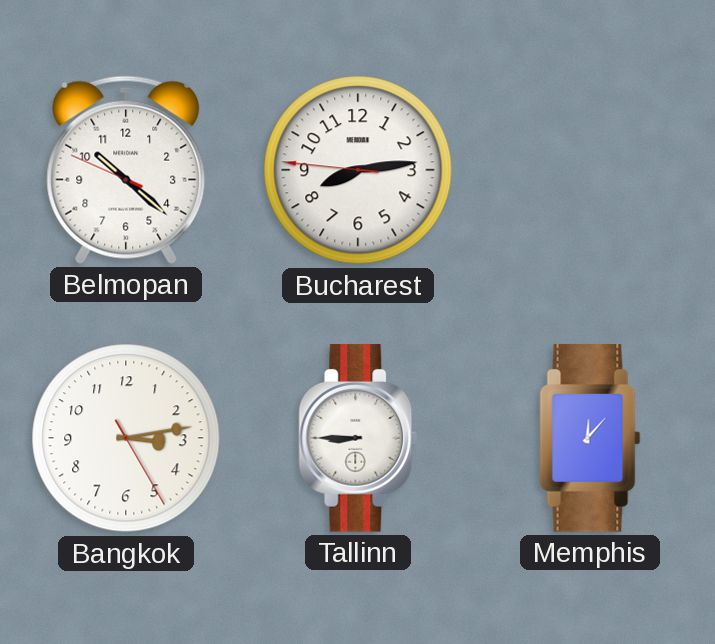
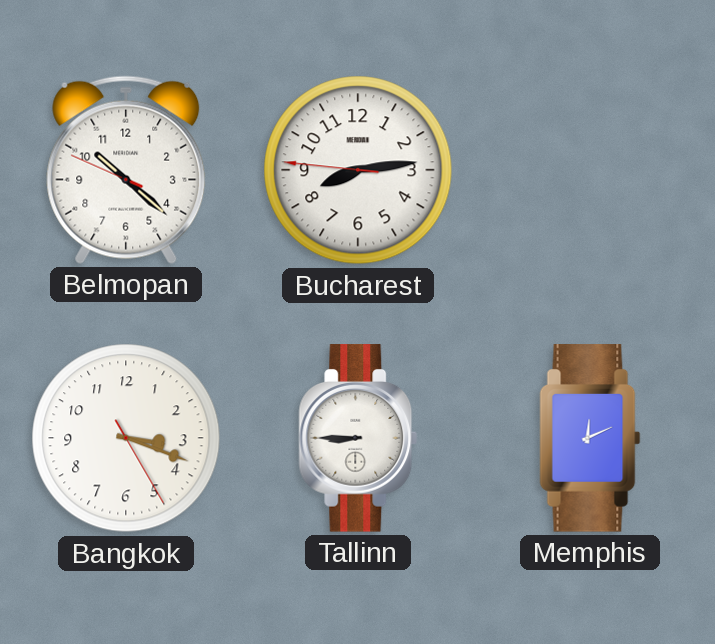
Bangkok: 3:13 -> 3:18
Memphis: 12:07 -> 12:11
